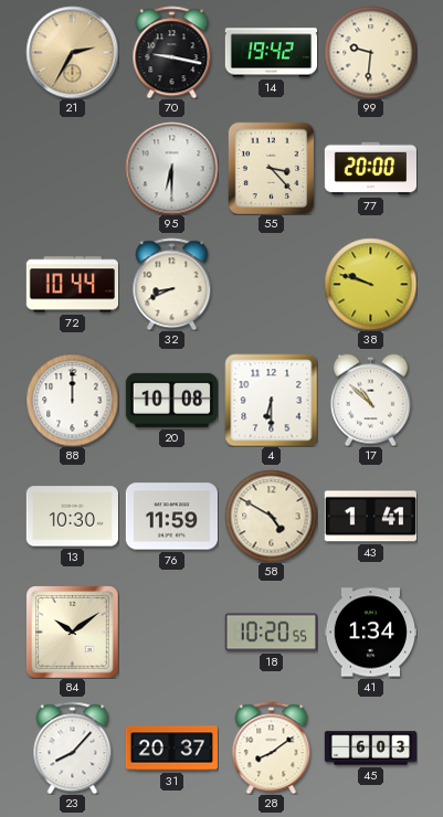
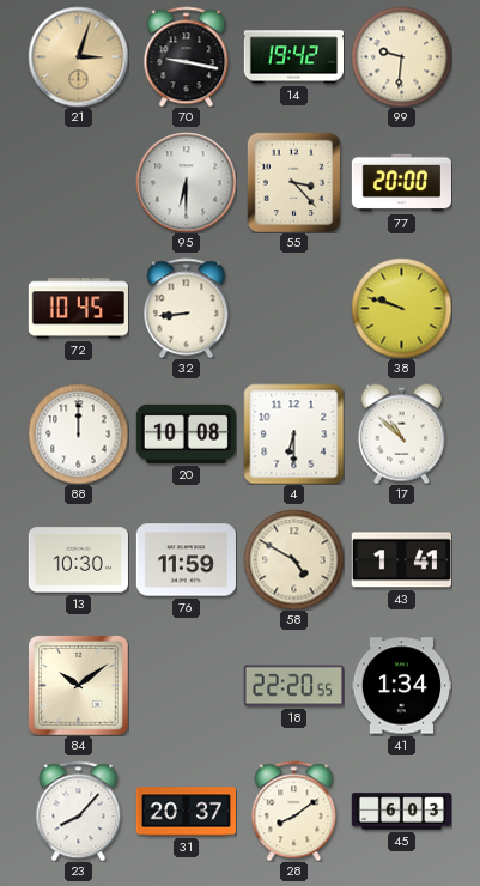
21: 2:35 -> 3:03
72: 10:44 -> 10:45
32: 8:41 -> 8:44
18: 10:20 -> 22:20
